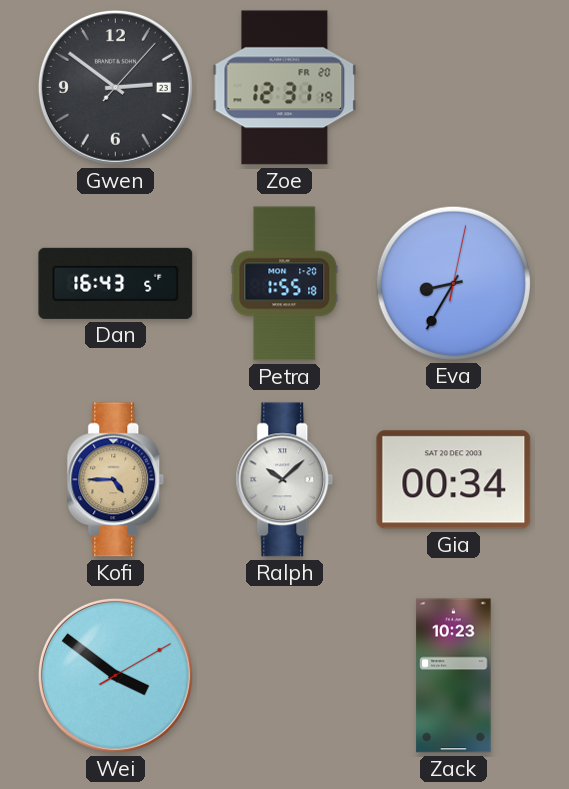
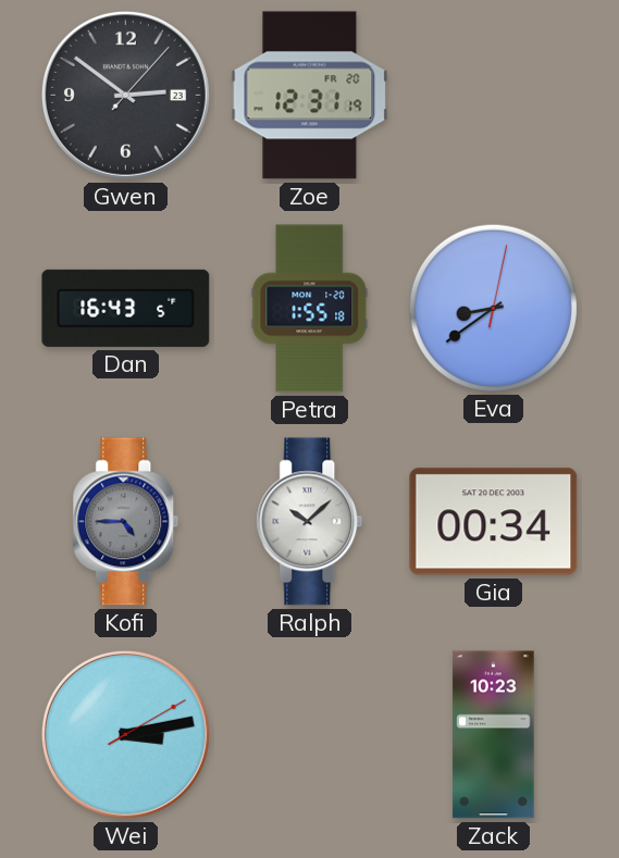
Eva: 8:35 -> 8:39
Kofi dial: champagne -> grey
Wei: 3:51 -> 3:13
